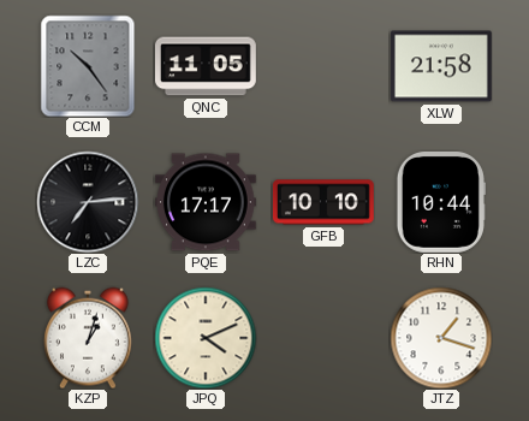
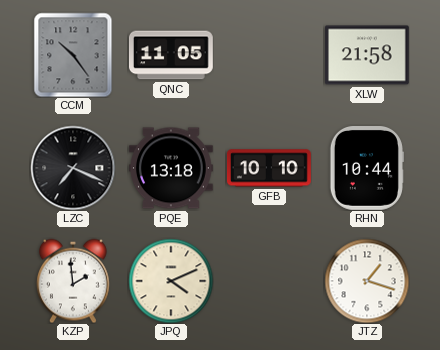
LZC: 7:14 -> 7:19
PQE: 17:17 -> 13:18
KZP: 1:03 -> 1:59
